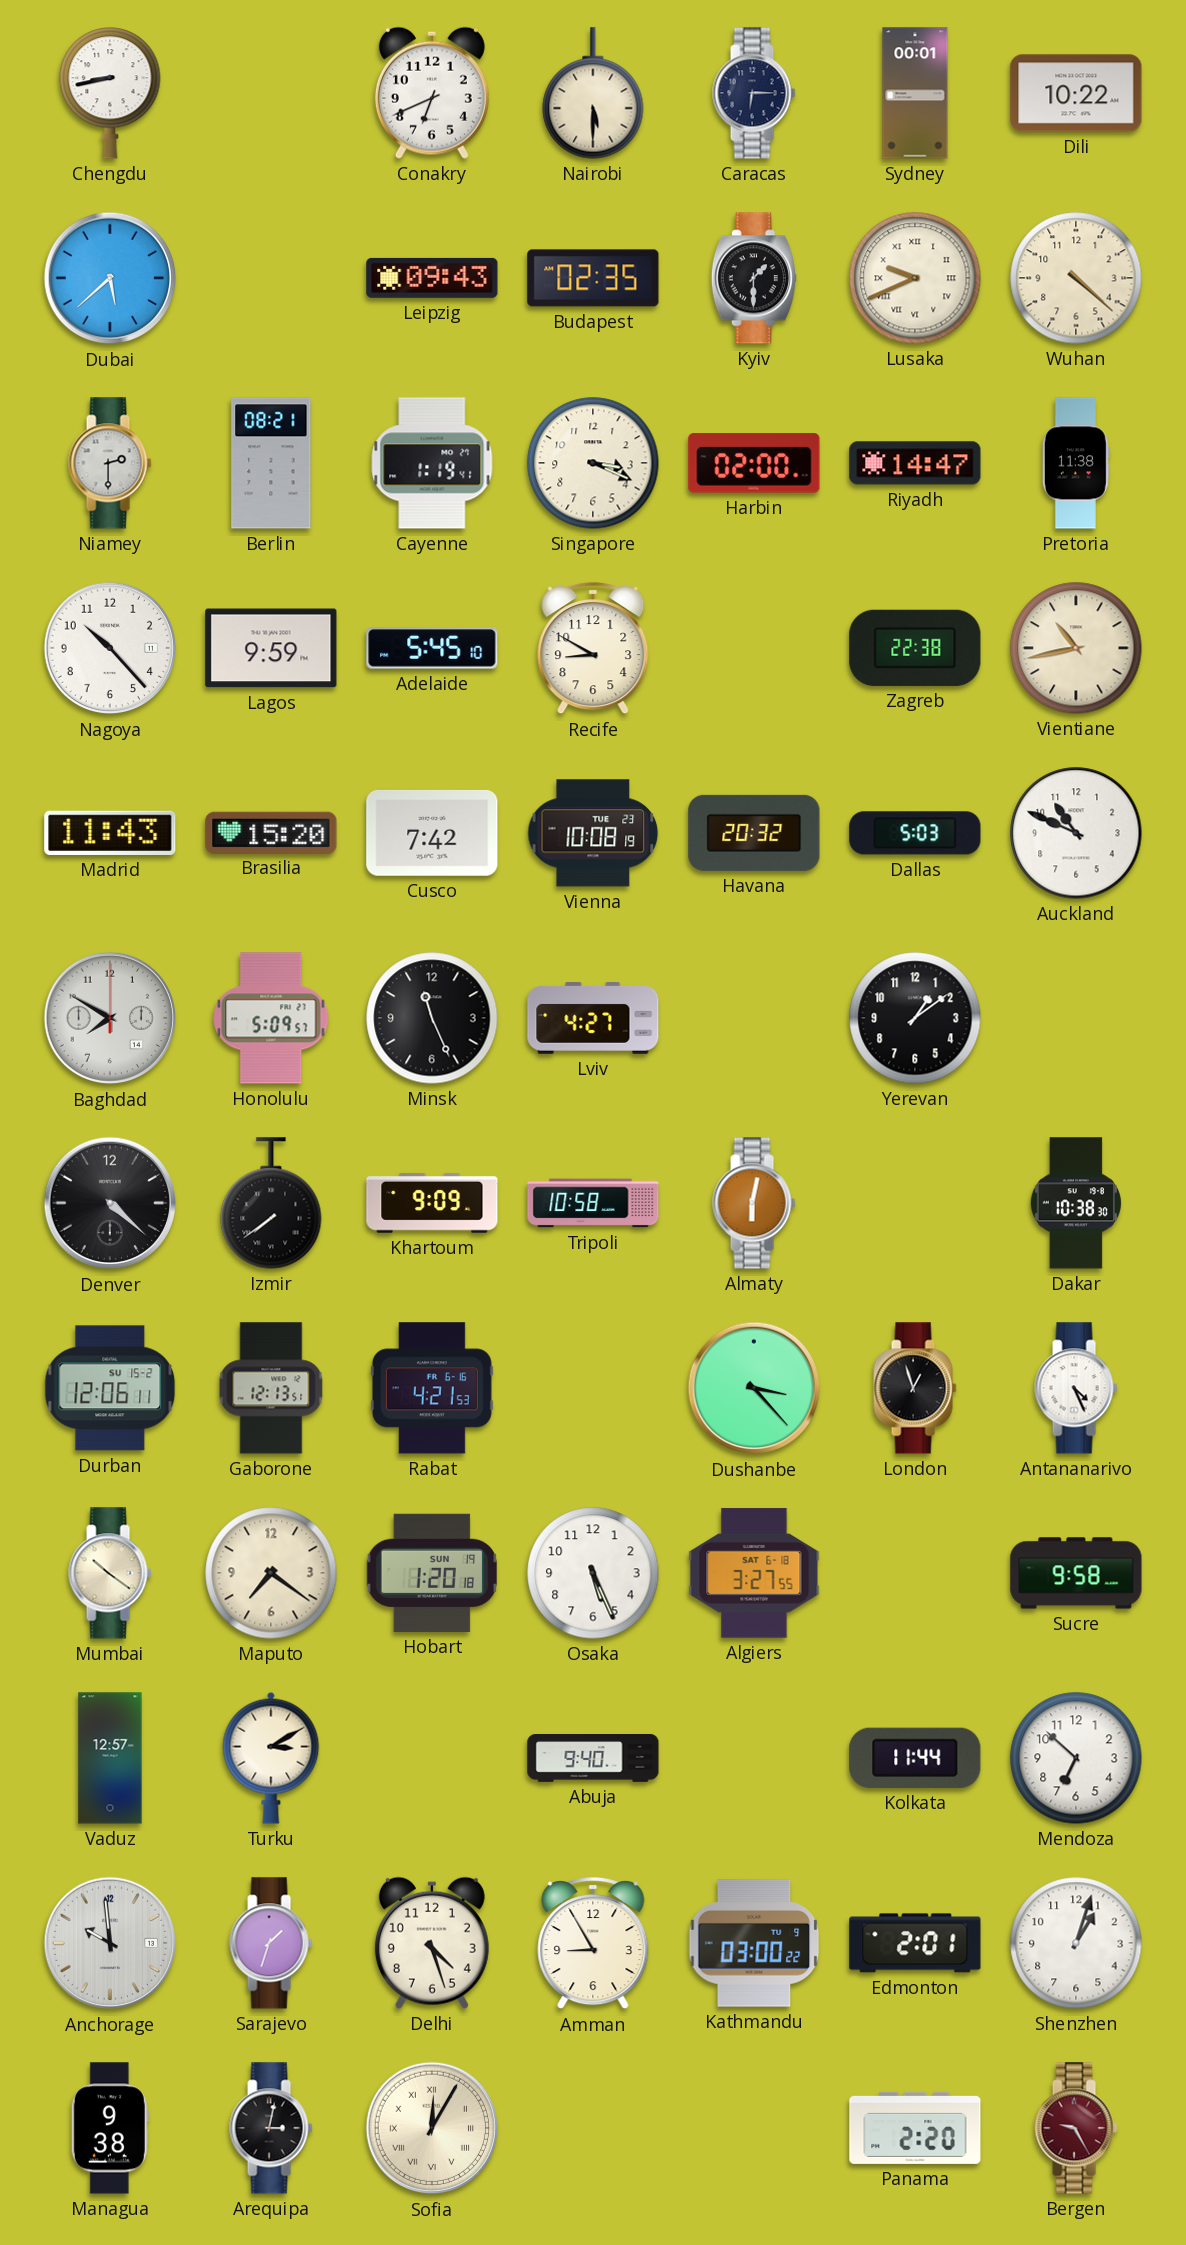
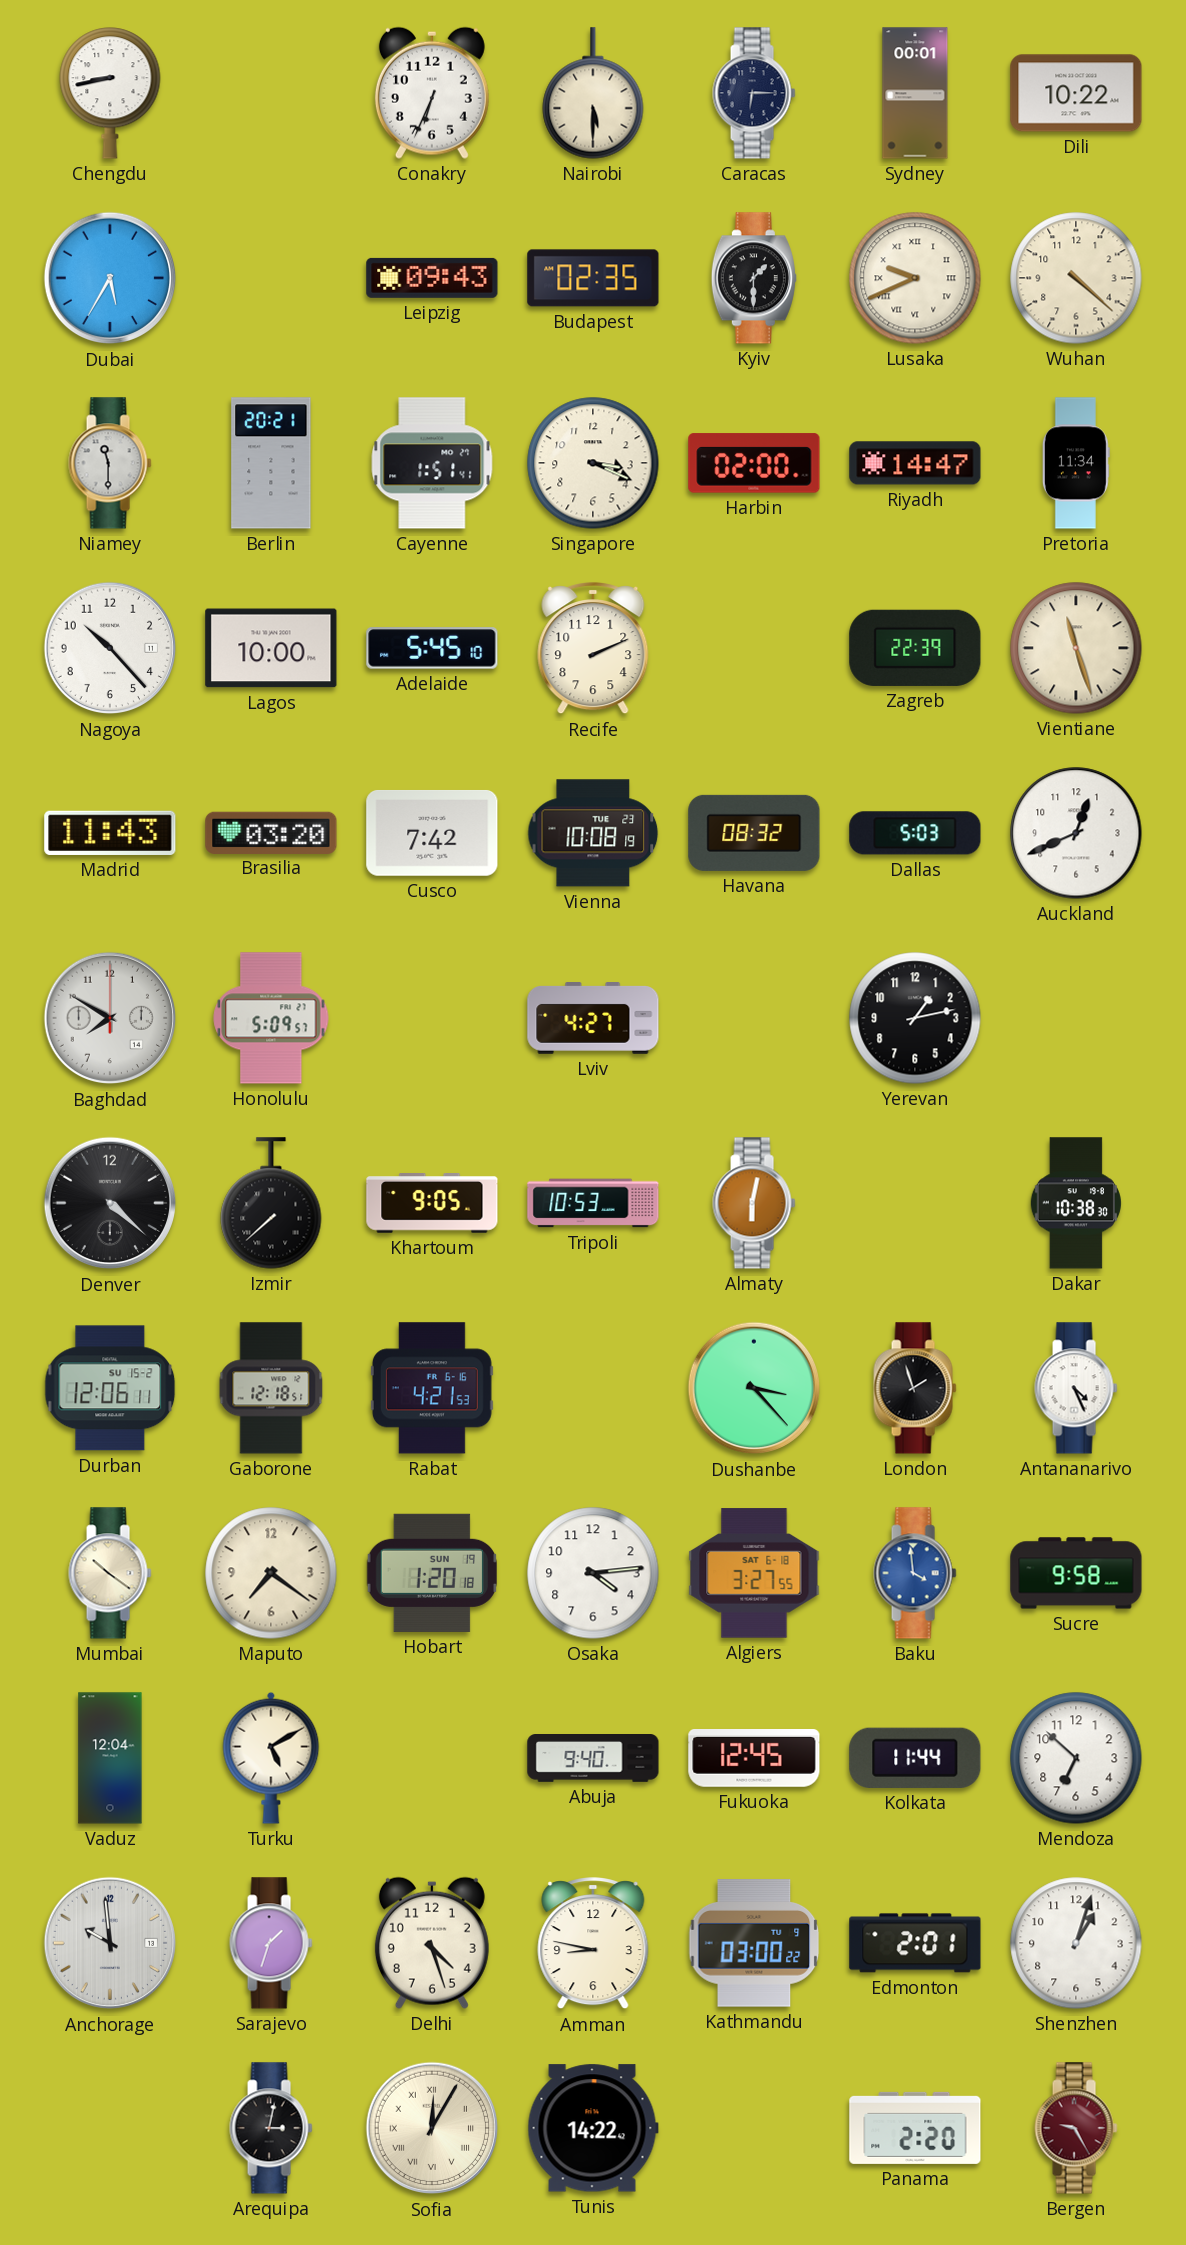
Conakry: 6:41 -> 6:34
Dubai: 5:38 -> 5:35
Niamey: 2:30 -> 11:30
Berlin: 08:21 -> 20:21
Cayenne: 1:19 -> 1:51
Pretoria: 11:38 -> 11:34
Lagos: 9:59 -> 10:00
Recife: 8:50 -> 2:11
Zagreb: 22:38 -> 22:39
Vientiane: 10:43 -> 11:27
Brasilia: 15:20 -> 03:20
Havana: 20:32 -> 08:32
Auckland: 10:49 -> 12:41
Minsk: 11:26 -> none
Yerevan: 1:09 -> 1:13
Izmir: 7:39 -> 7:38
Khartoum: 9:09 -> 9:05
Tripoli: 10:58 -> 10:53
Gaborone: 12:13 -> 12:18
London: 12:57 -> 1:57
Osaka: 5:26 -> 4:14
Baku: none -> 3:59
Vaduz: 12:57 -> 12:04
Turku: 3:10 -> 5:10
Fukuoka: none -> 12:45
Amman: 8:55 -> 8:47
Managua: 9:38 -> none
Tunis: none -> 14:22
